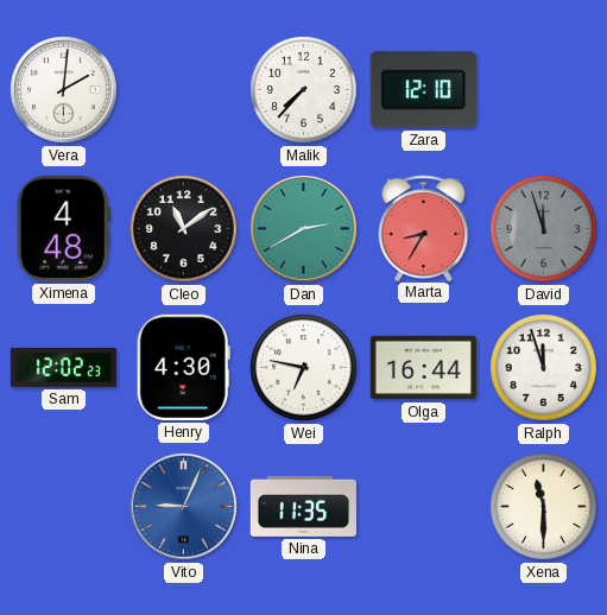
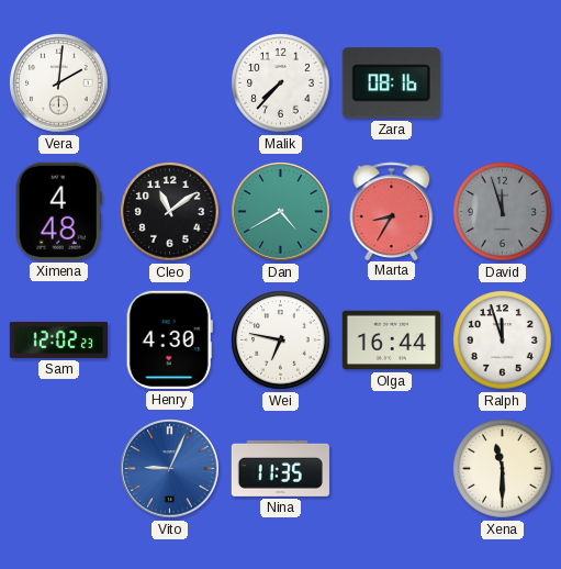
Zara: 12:10 -> 08:16
Dan: 2:40 -> 4:40
